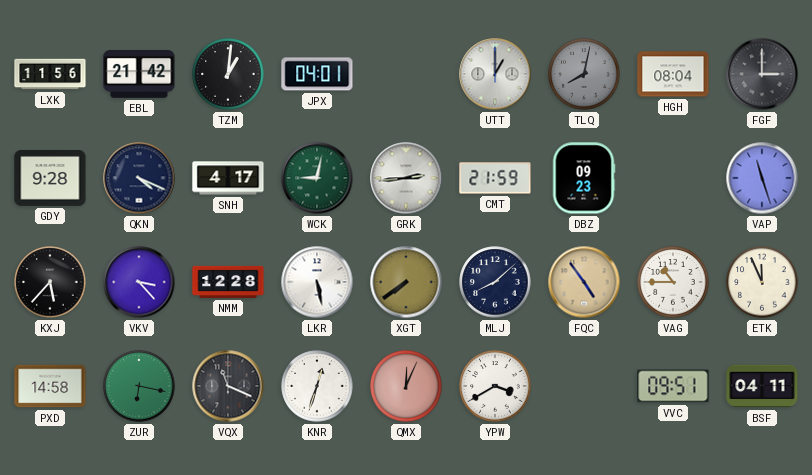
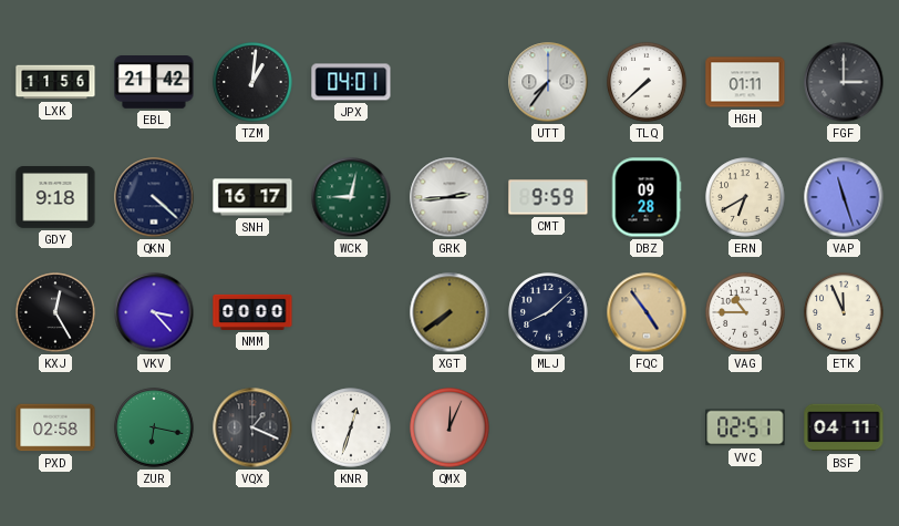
UTT: 1:00 -> 7:36
TLQ: 8:02 -> 7:38
TLQ dial: grey -> white
HGH: 08:04 -> 01:11
GDY: 9:28 -> 9:18
QKN: 4:19 -> 4:22
SNH: 4:17 -> 16:17
CMT: 21:59 -> 9:59
DBZ: 09:23 -> 09:28
ERN: none -> 6:40
KXJ: 5:37 -> 12:25
NMM: 12:28 -> 00:00
LKR: 5:28 -> none
PXD: 14:58 -> 02:58
VQX: 11:19 -> 1:19
YPW: 3:40 -> none
VVC: 09:51 -> 02:51
